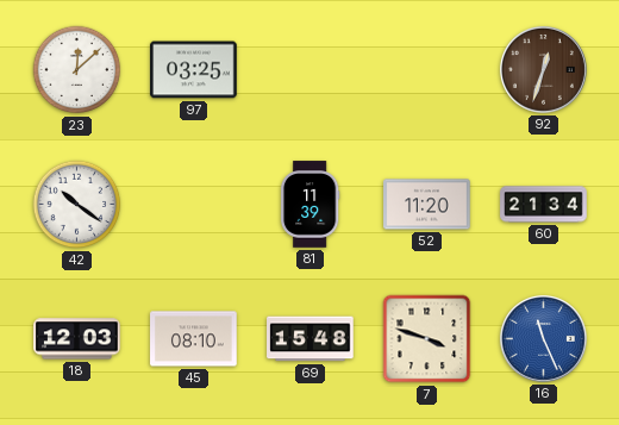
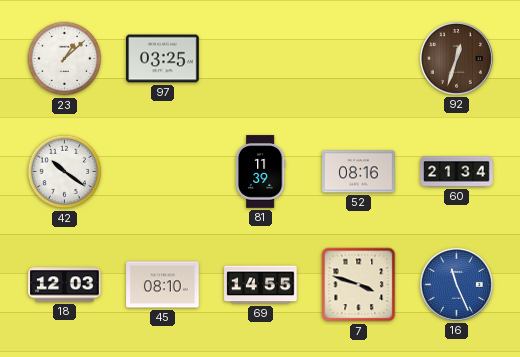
23: 12:08 -> 1:08
52: 11:20 -> 08:16
69: 15:48 -> 14:55
